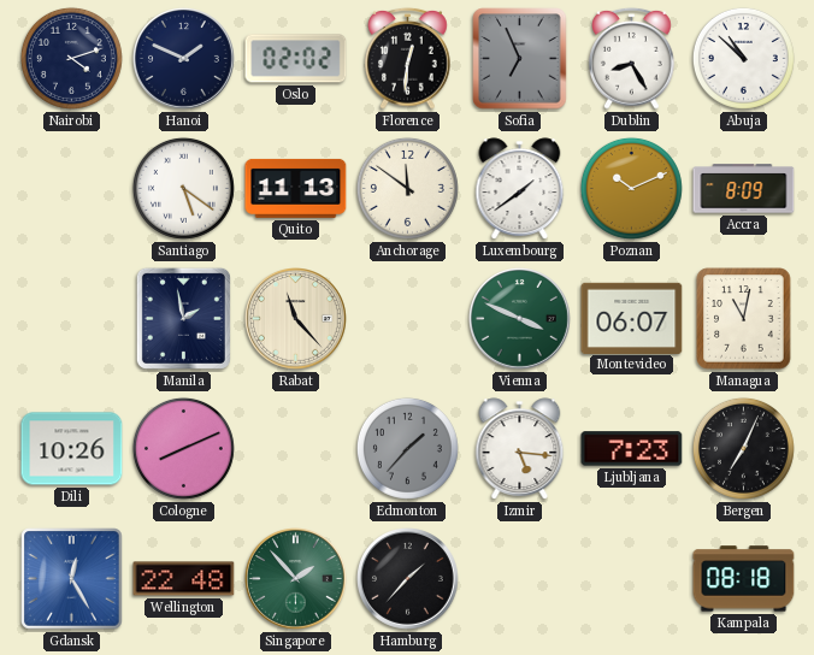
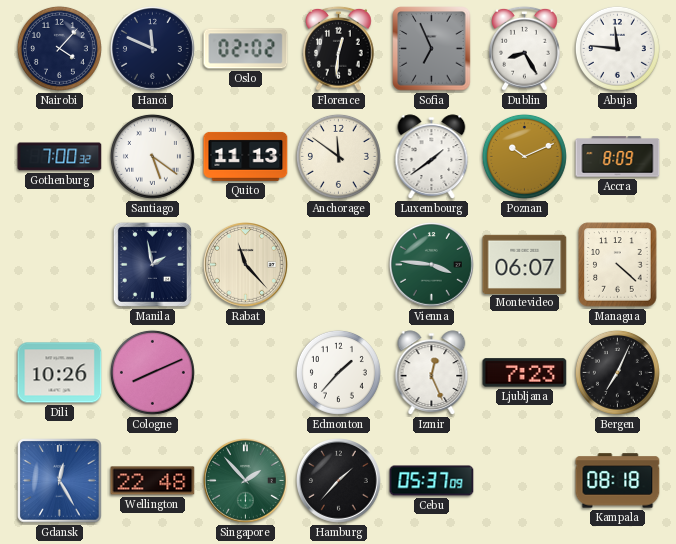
Nairobi: 4:12 -> 4:07
Hanoi: 1:49 -> 11:49
Abuja: 10:52 -> 11:46
Gothenburg: none -> 7:00
Vienna: 3:49 -> 3:46
Managua: 11:02 -> 4:22
Edmonton dial: grey -> white
Izmir: 5:16 -> 12:26
Cebu: none -> 05:37
